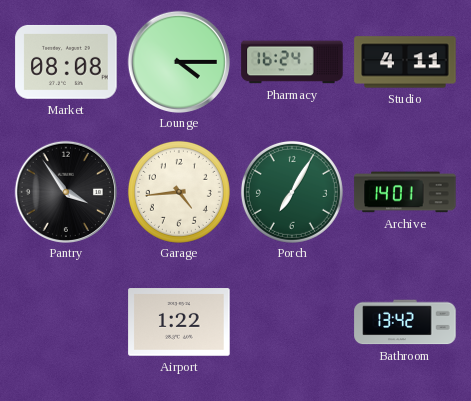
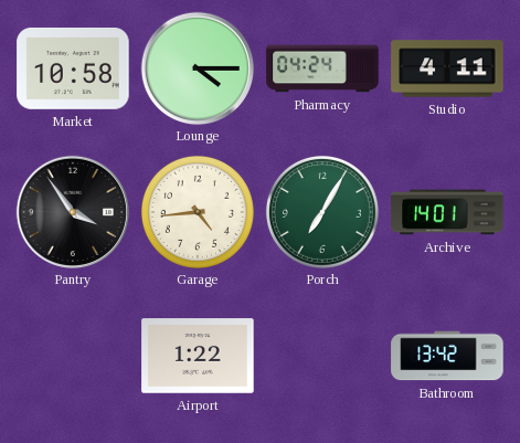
Market: 08:08 -> 10:58
Pharmacy: 16:24 -> 04:24
